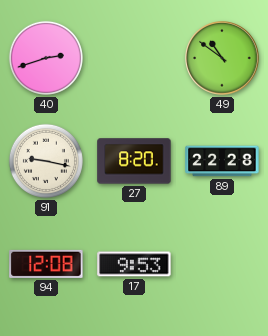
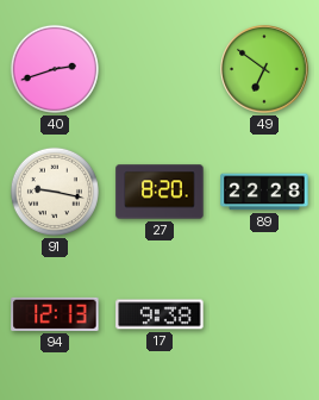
49: 10:51 -> 6:51
94: 12:08 -> 12:13
17: 9:53 -> 9:38
